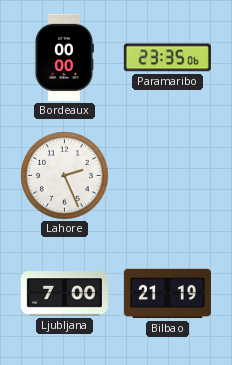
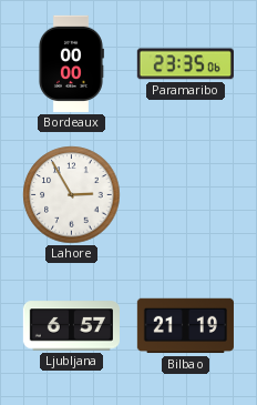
Lahore: 2:26 -> 2:55
Ljubljana: 7:00 -> 6:57
